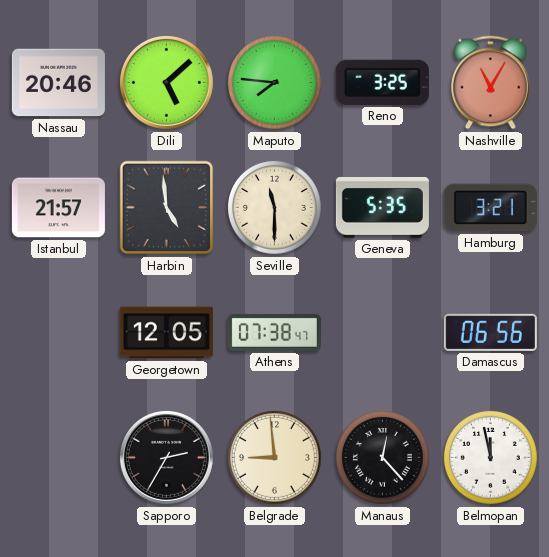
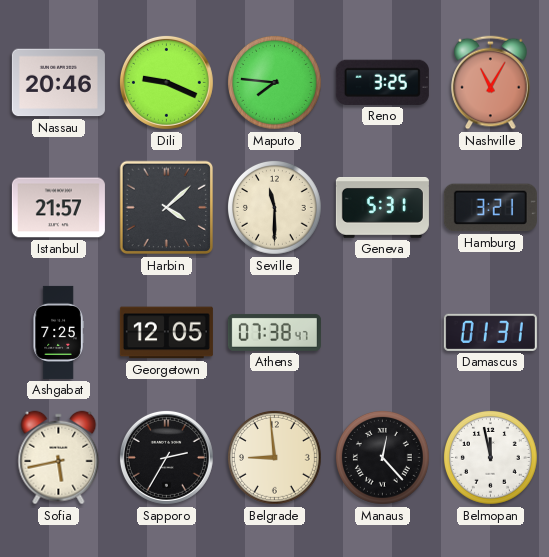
Dili: 5:08 -> 9:19
Harbin: 4:59 -> 4:08
Geneva: 5:35 -> 5:31
Ashgabat: none -> 7:25
Damascus: 06:56 -> 01:31
Sofia: none -> 5:43
